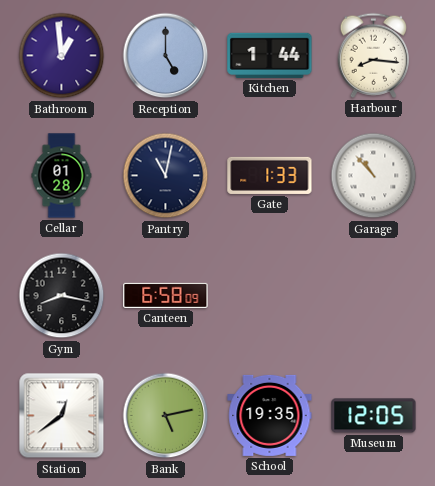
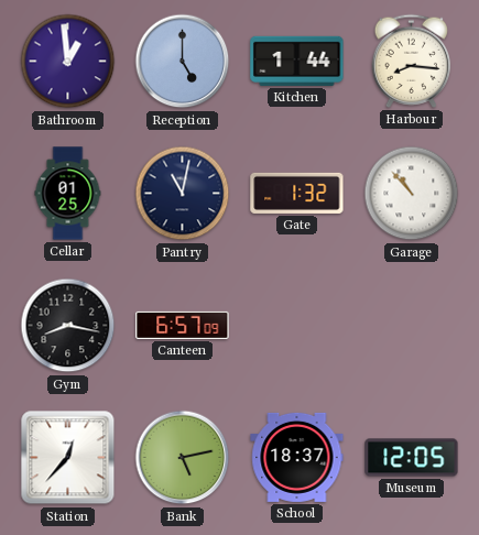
Cellar: 01:28 -> 01:25
Gate: 1:33 -> 1:32
Canteen: 6:58 -> 6:57
Station: 12:39 -> 12:37
School: 19:35 -> 18:37
